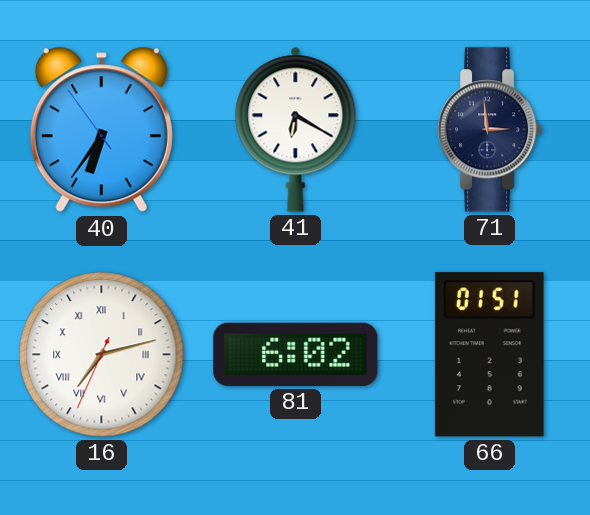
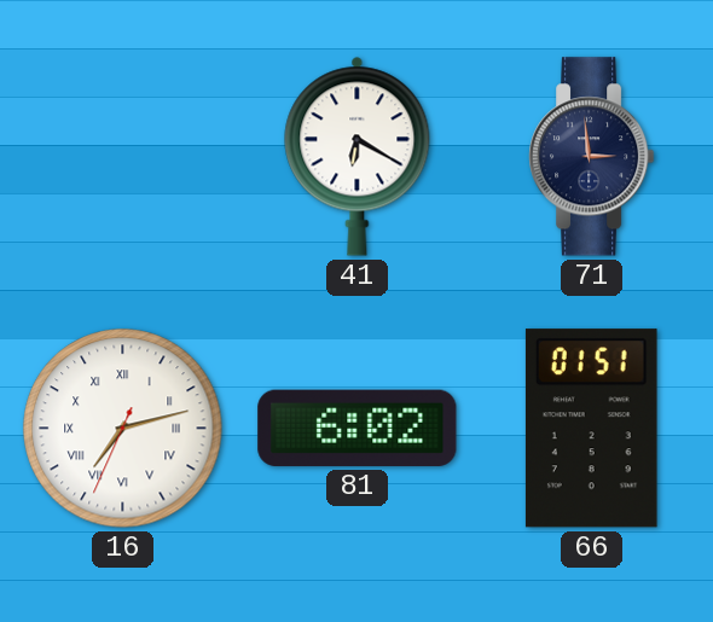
40: 6:35 -> none
